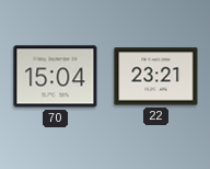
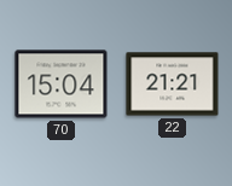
22: 23:21 -> 21:21
